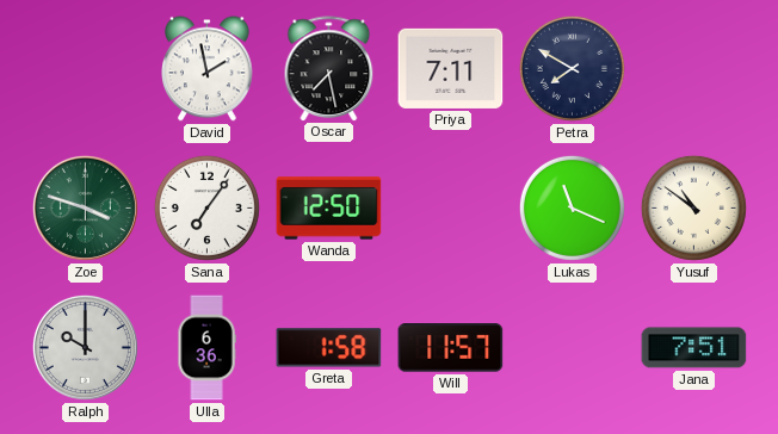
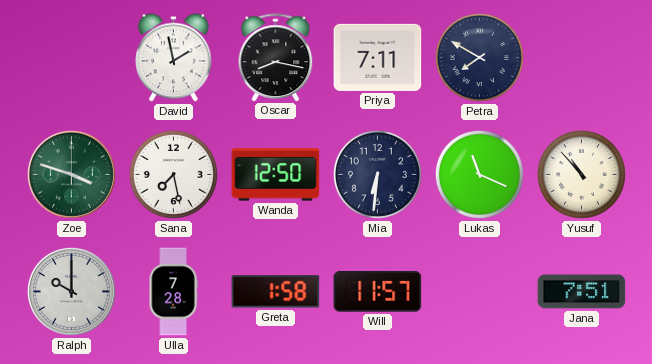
Oscar: 7:28 -> 8:17
Sana: 7:06 -> 7:28
Mia: none -> 6:31
Yusuf: 10:51 -> 10:53
Ulla: 6:36 -> 7:28
